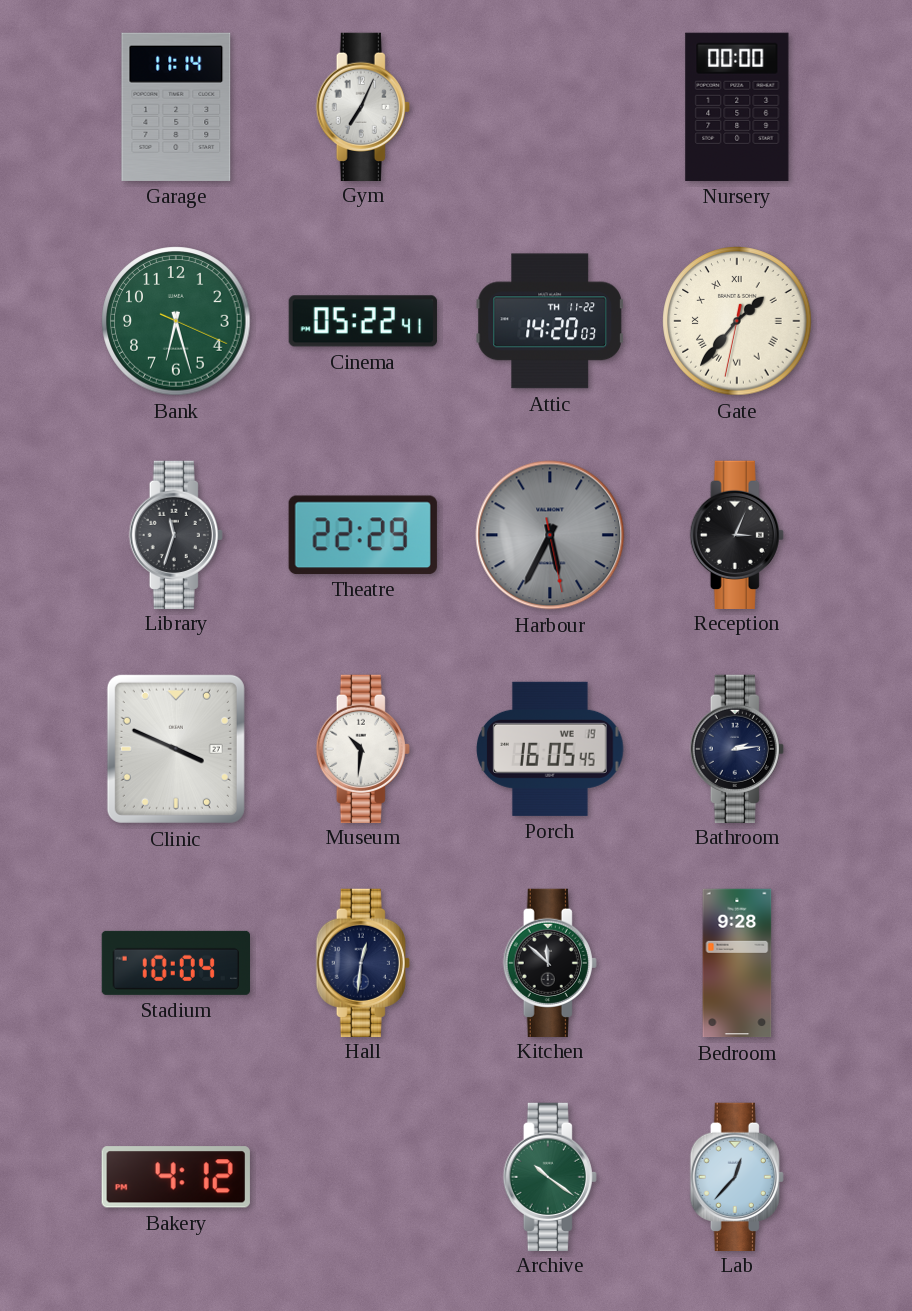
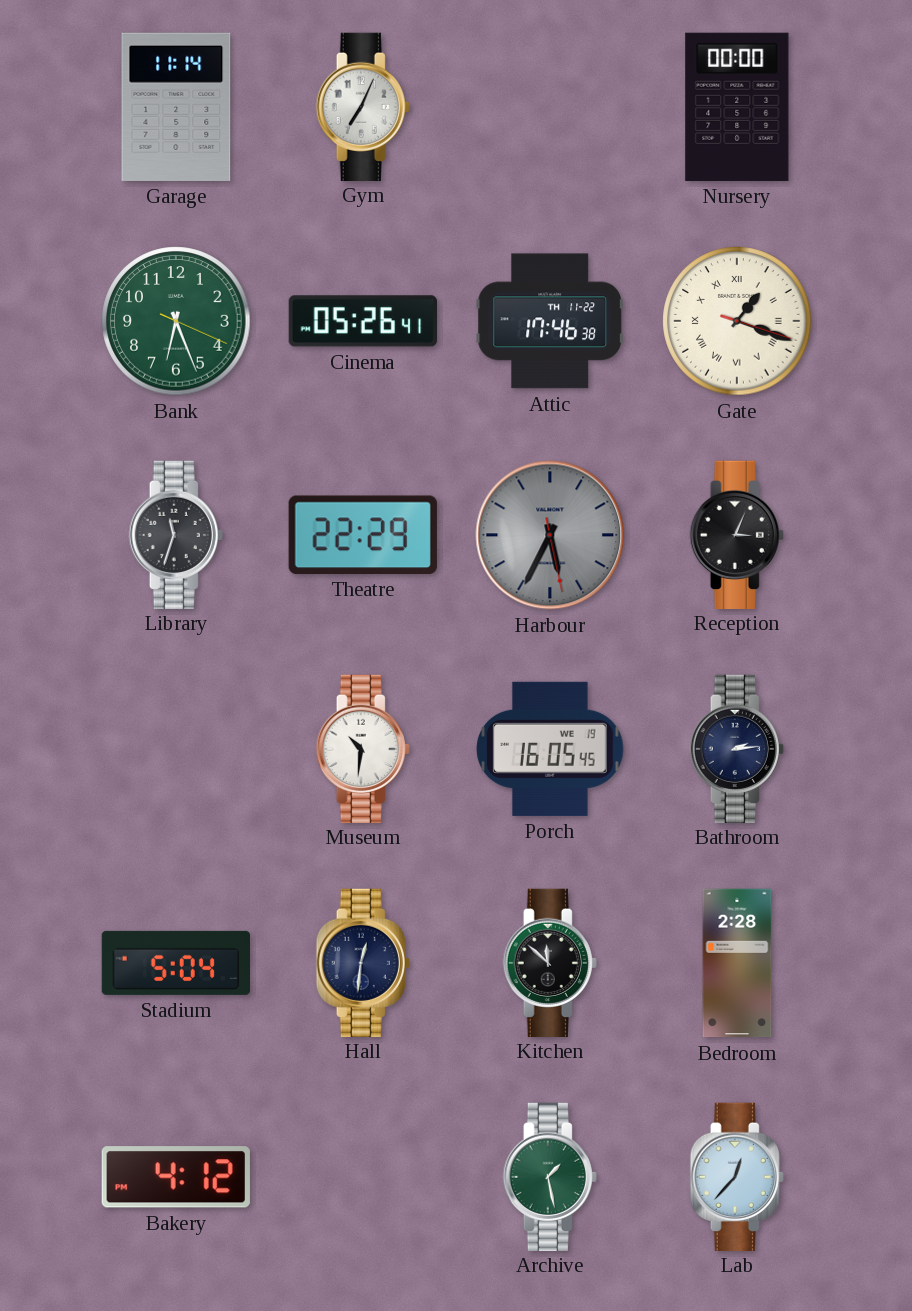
Bank: 6:27 -> 6:26
Cinema: 05:22 -> 05:26
Attic: 14:20 -> 17:46
Gate: 1:36 -> 1:18
Clinic: 3:49 -> none
Stadium: 10:04 -> 5:04
Bedroom: 9:28 -> 2:28
Archive: 10:21 -> 1:28
